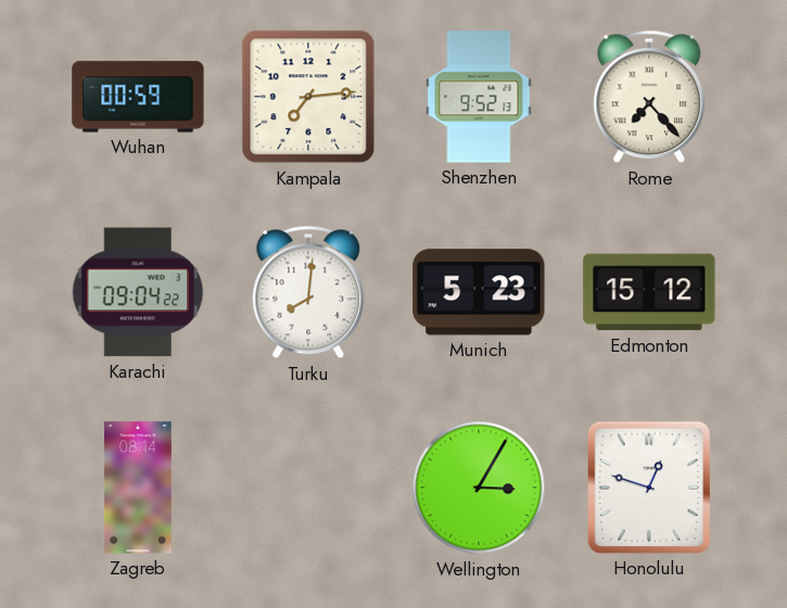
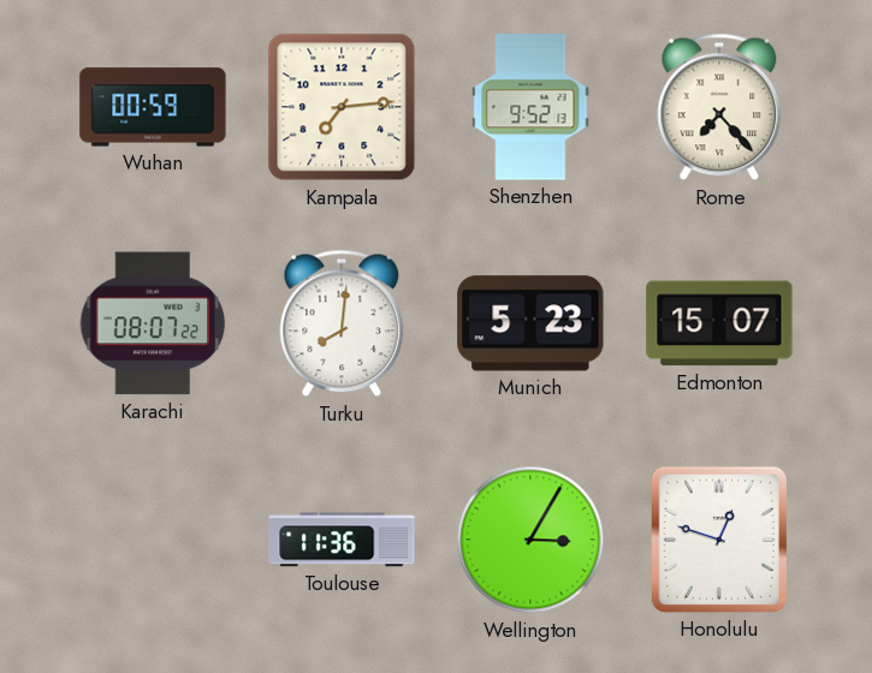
Karachi: 09:04 -> 08:07
Edmonton: 15:12 -> 15:07
Zagreb: 08:14 -> none
Toulouse: none -> 11:36
